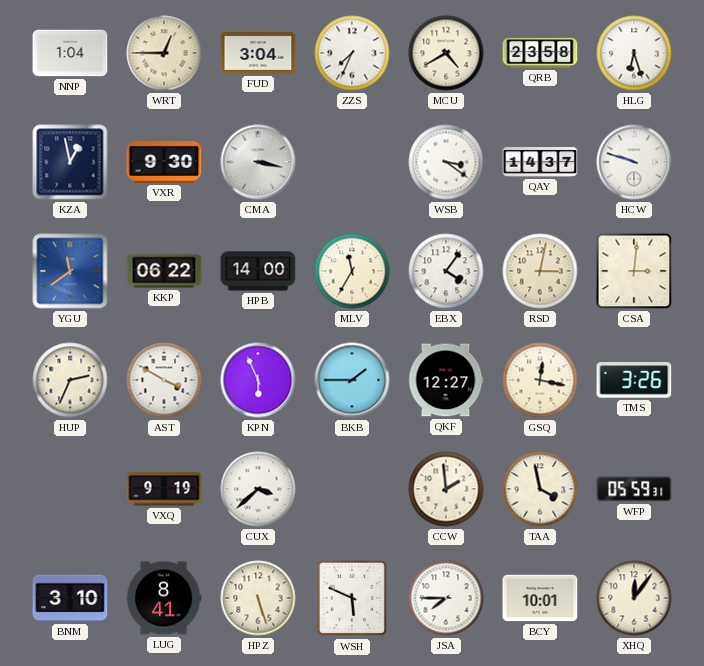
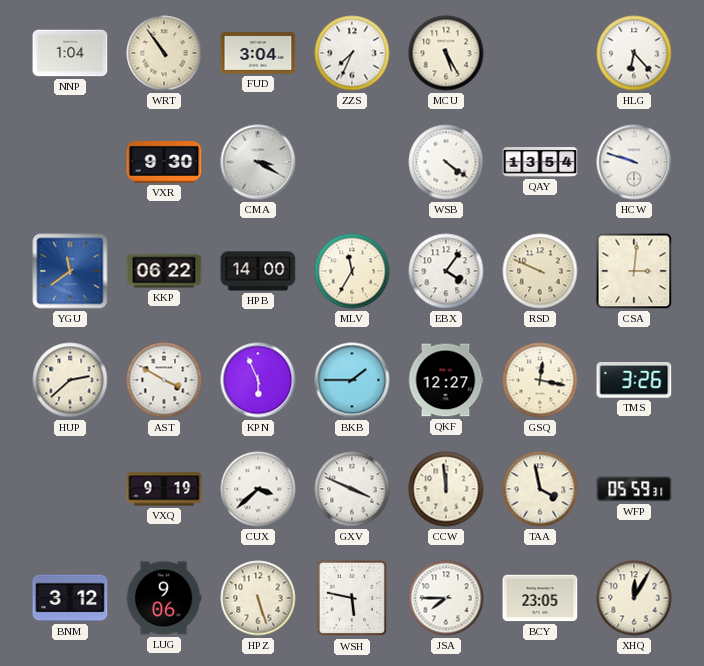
WRT: 12:45 -> 10:54
MCU: 4:40 -> 5:25
QRB: 23:58 -> none
HLG: 6:27 -> 6:23
KZA: 12:58 -> none
CMA: 3:17 -> 3:20
WSB: 3:21 -> 4:21
QAY: 14:37 -> 13:54
RSD: 3:02 -> 9:49
HUP: 2:34 -> 2:38
GXV: none -> 3:49
CCW: 1:59 -> 11:59
BNM: 3:10 -> 3:12
LUG: 8:41 -> 9:06
WSH: 5:49 -> 5:47
BCY: 10:01 -> 23:05
XHQ: 12:06 -> 12:05
